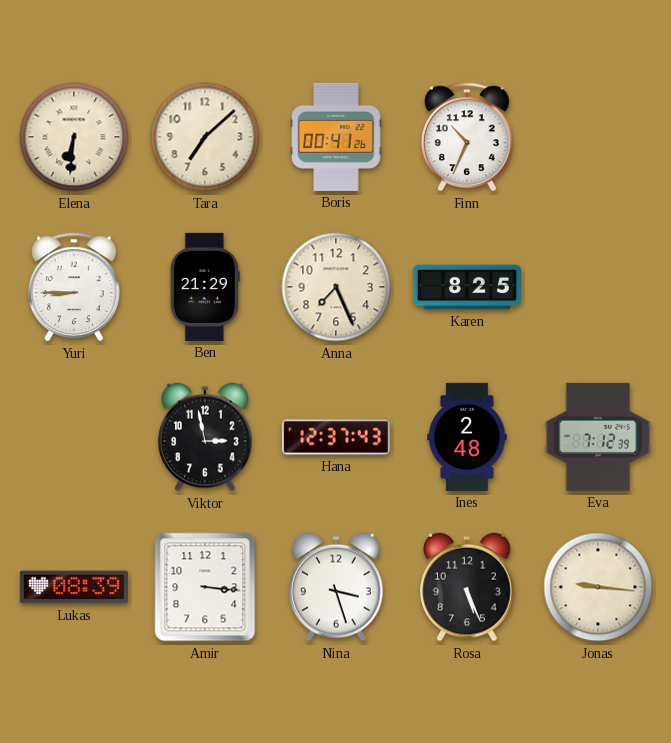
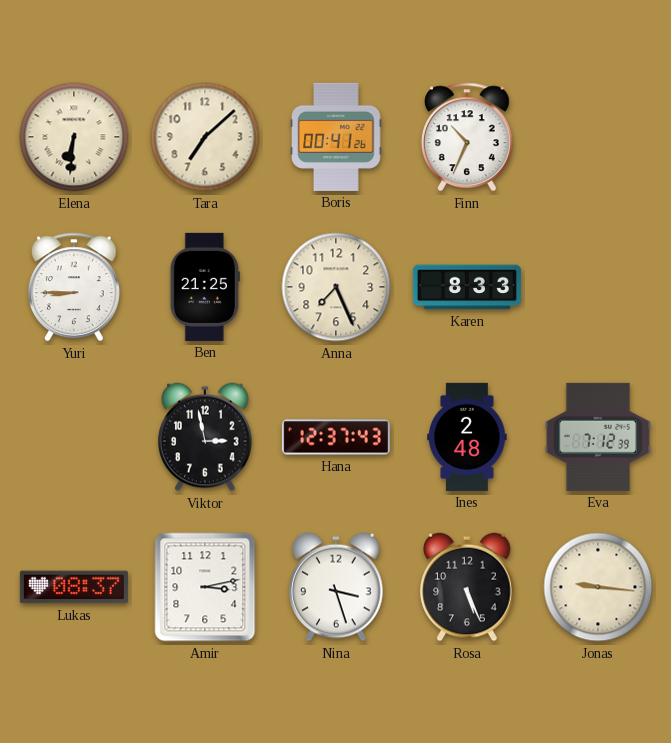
Ben: 21:29 -> 21:25
Karen: 8:25 -> 8:33
Lukas: 08:39 -> 08:37
Amir: 3:16 -> 3:13
